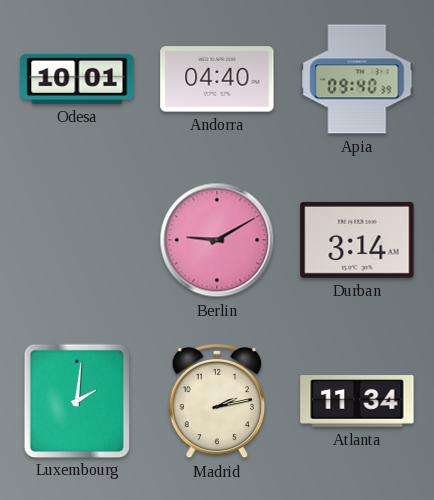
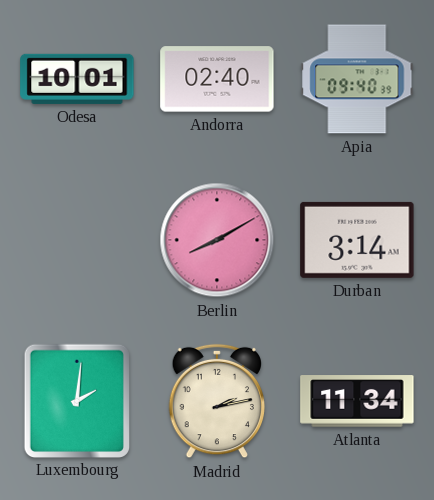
Andorra: 04:40 -> 02:40
Berlin: 9:10 -> 8:10
